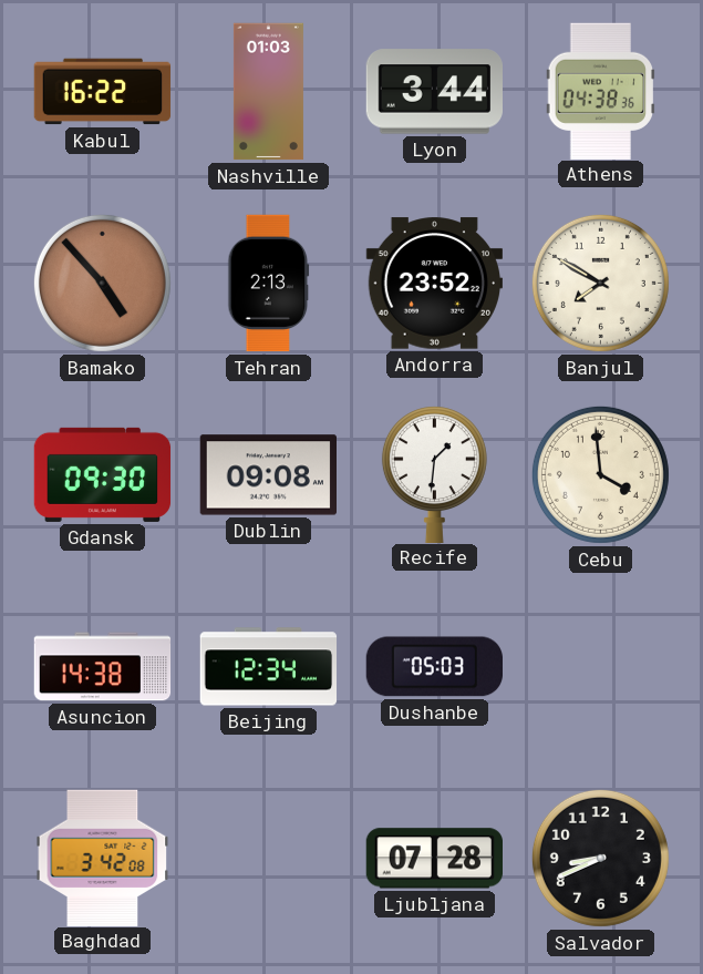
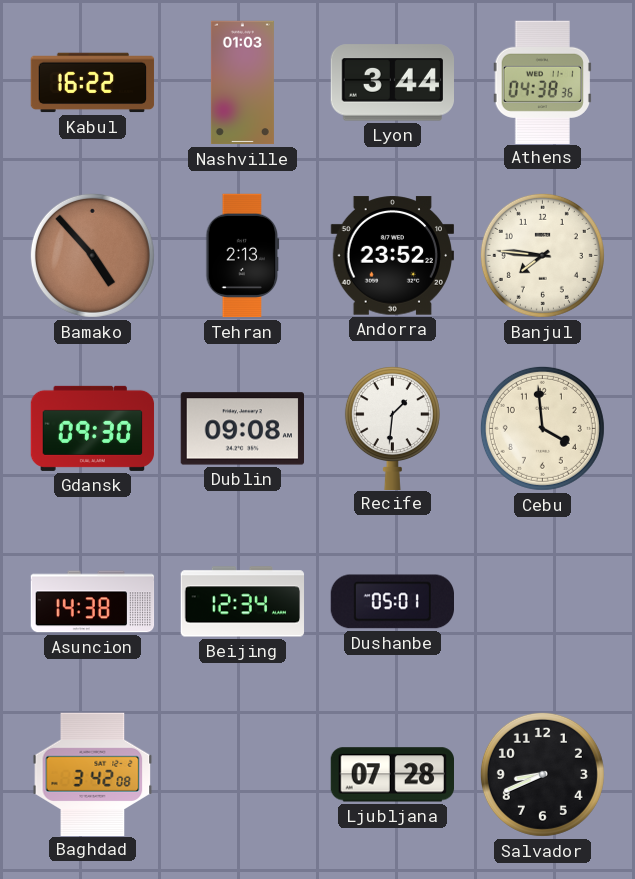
Banjul: 7:50 -> 7:46
Dushanbe: 05:03 -> 05:01
